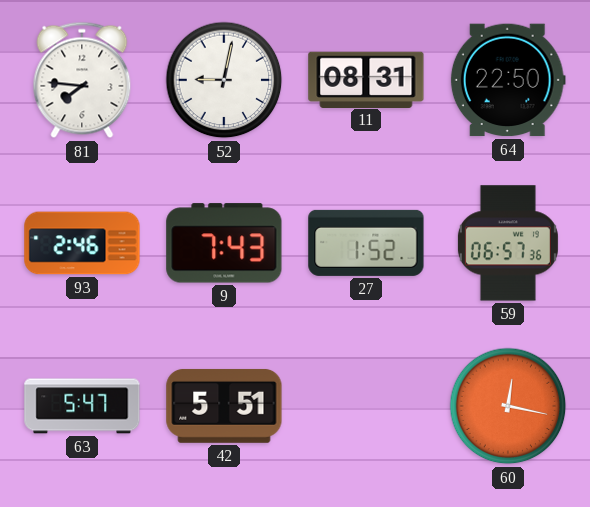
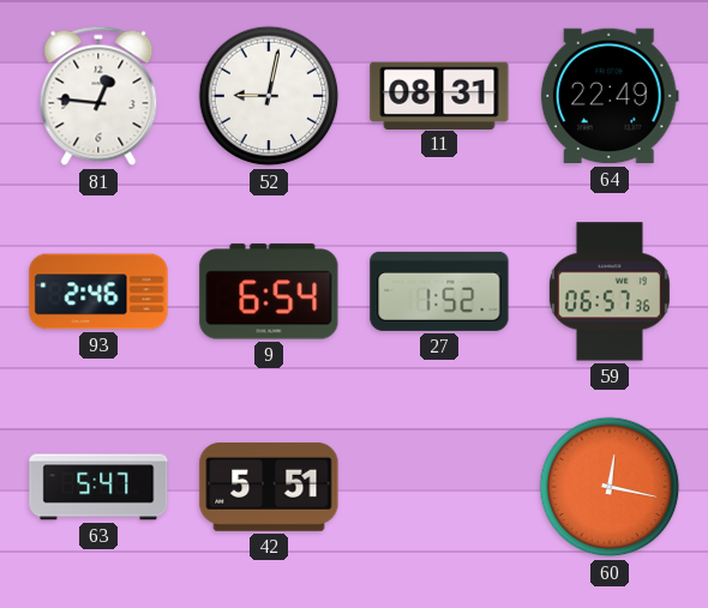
81: 7:46 -> 12:46
64: 22:50 -> 22:49
9: 7:43 -> 6:54
